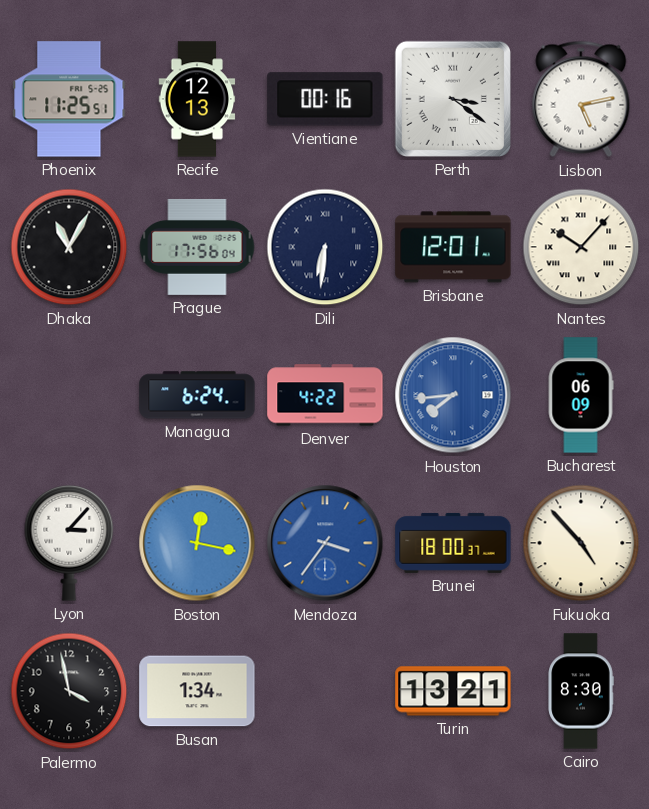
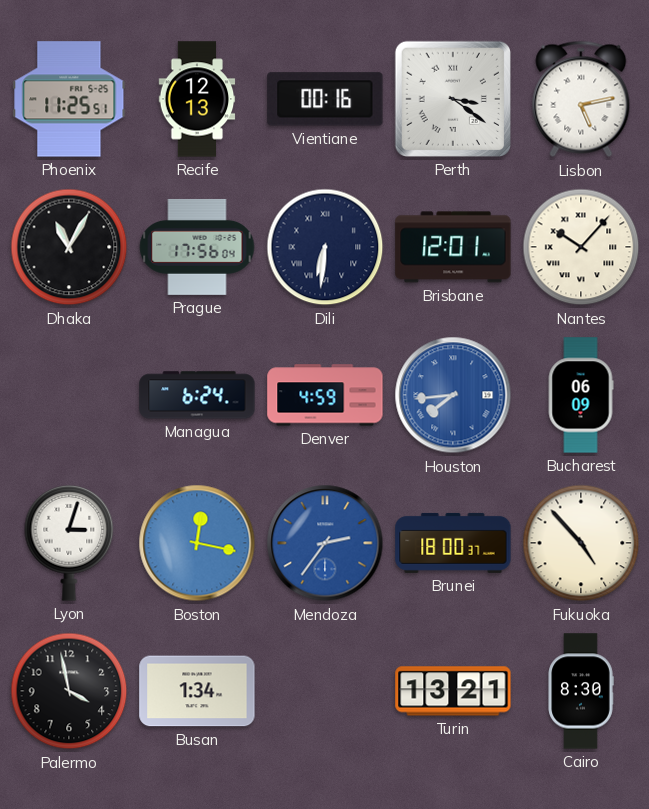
Denver: 4:22 -> 4:59
Lyon: 3:07 -> 3:03
Mendoza: 3:36 -> 2:36
